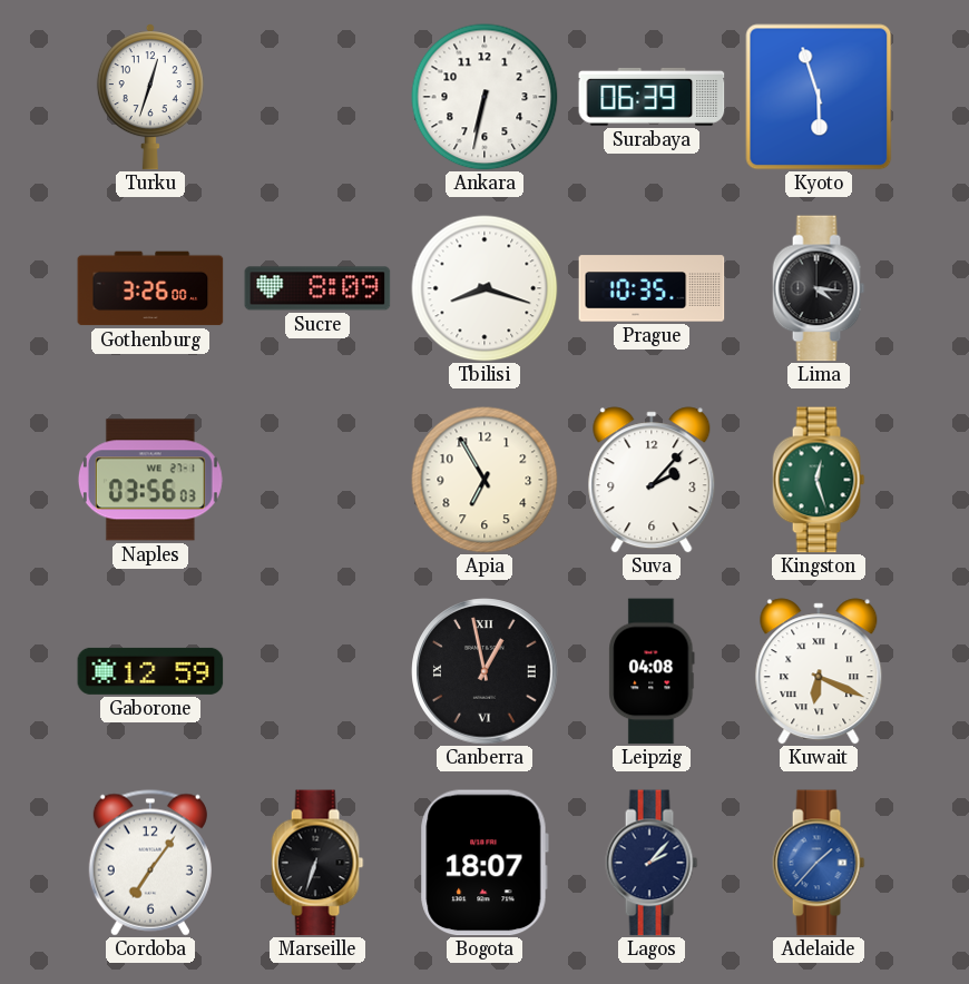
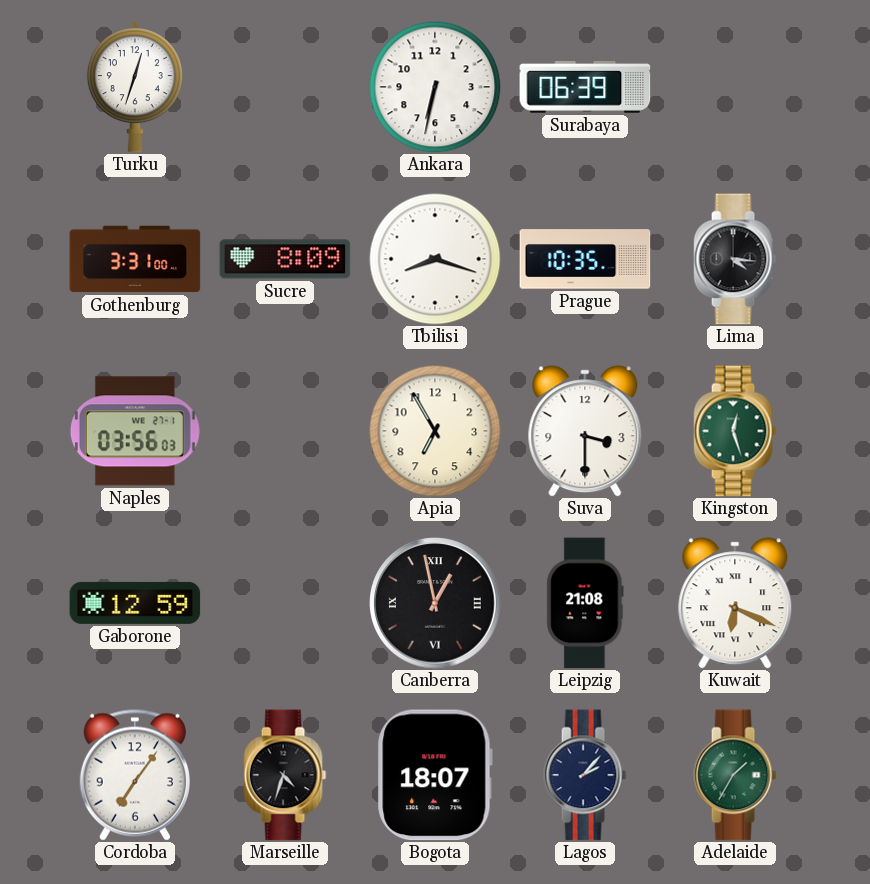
Kyoto: 5:57 -> none
Gothenburg: 3:26 -> 3:31
Suva: 2:07 -> 3:30
Leipzig: 04:08 -> 21:08
Marseille: 6:33 -> 4:33
Adelaide: 1:37 -> 1:35
Adelaide dial: blue -> green
